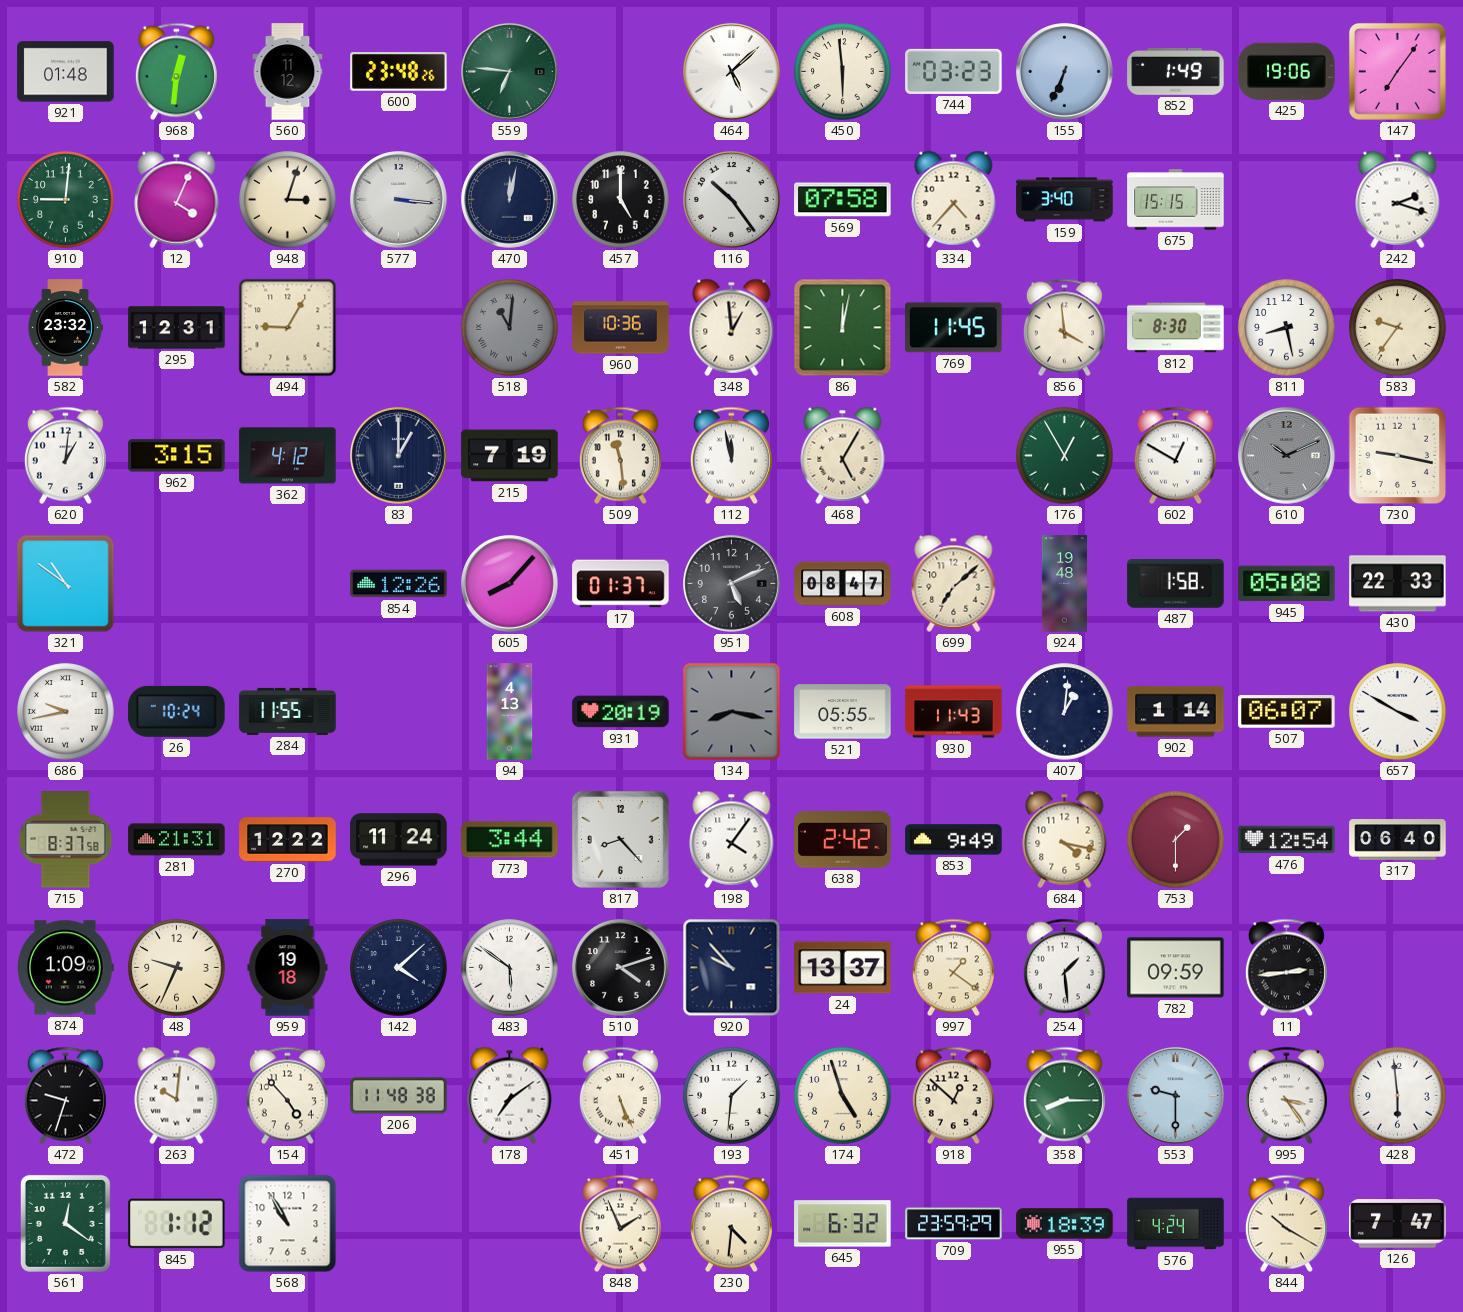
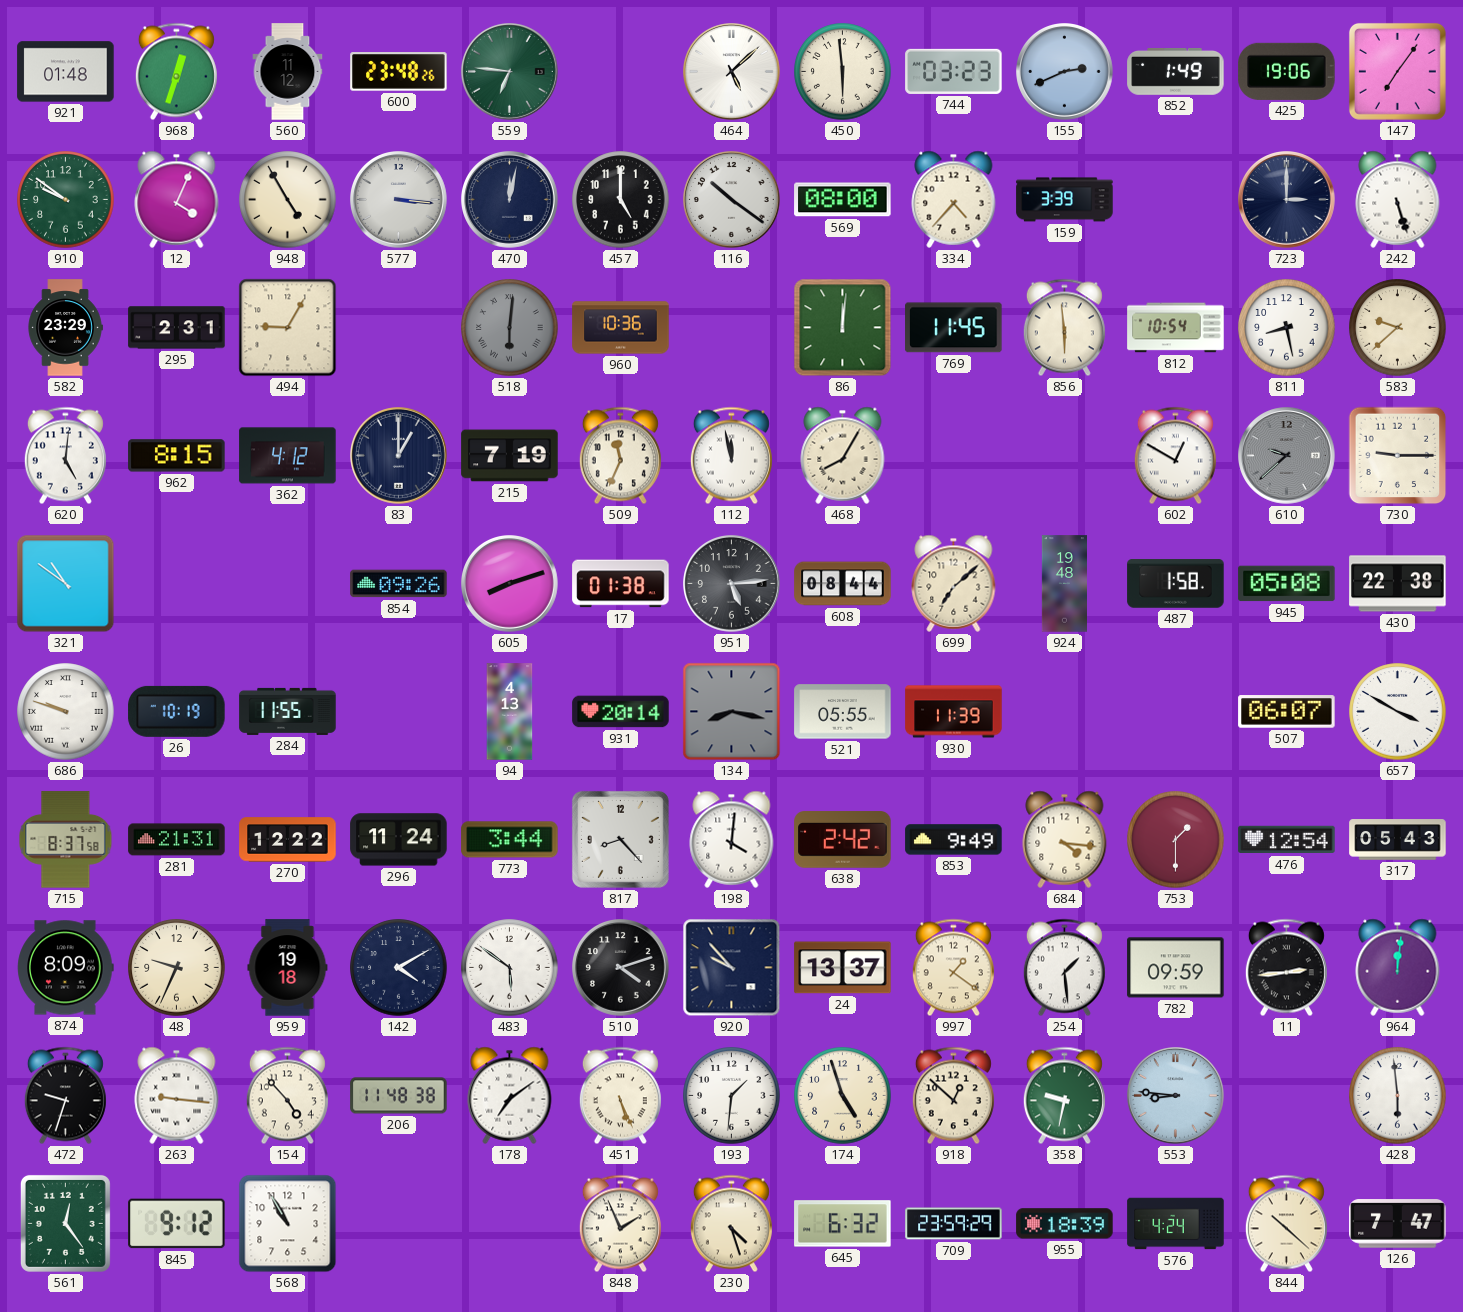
968: 12:31 -> 12:33
155: 6:34 -> 2:41
910: 9:01 -> 9:51
948: 3:03 -> 4:55
116: 10:24 -> 10:21
569: 07:58 -> 08:00
159: 3:40 -> 3:39
675: 15:15 -> none
723: none -> 3:00
242: 2:18 -> 5:27
582: 23:32 -> 23:29
295: 12:31 -> 2:31
518: 11:01 -> 6:01
348: 12:59 -> none
86: 12:02 -> 12:01
856: 3:59 -> 5:59
812: 8:30 -> 10:54
583: 9:36 -> 9:38
620: 1:01 -> 5:01
962: 3:15 -> 8:15
509: 11:29 -> 11:34
468: 5:05 -> 8:05
176: 12:55 -> none
610: 10:11 -> 9:38
730: 9:17 -> 9:15
854: 12:26 -> 09:26
605: 8:07 -> 8:12
17: 01:37 -> 01:38
951: 5:11 -> 5:14
608: 08:47 -> 08:44
430: 22:33 -> 22:38
686: 9:43 -> 9:48
26: 10:24 -> 10:19
931: 20:19 -> 20:14
930: 11:43 -> 11:39
407: 1:01 -> none
902: 1:14 -> none
198: 4:06 -> 4:01
684: 4:17 -> 4:16
317: 06:40 -> 05:43
874: 1:09 -> 8:09
142: 4:08 -> 4:10
964: none -> 12:01
263: 10:01 -> 9:16
358: 8:15 -> 9:32
553: 9:30 -> 8:46
995: 3:24 -> none
561: 12:21 -> 12:24
845: 1:12 -> 9:12
230: 4:31 -> 4:27
844: 10:20 -> 10:22
